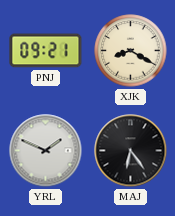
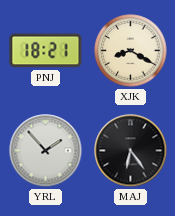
PNJ: 09:21 -> 18:21
YRL: 1:49 -> 1:53
